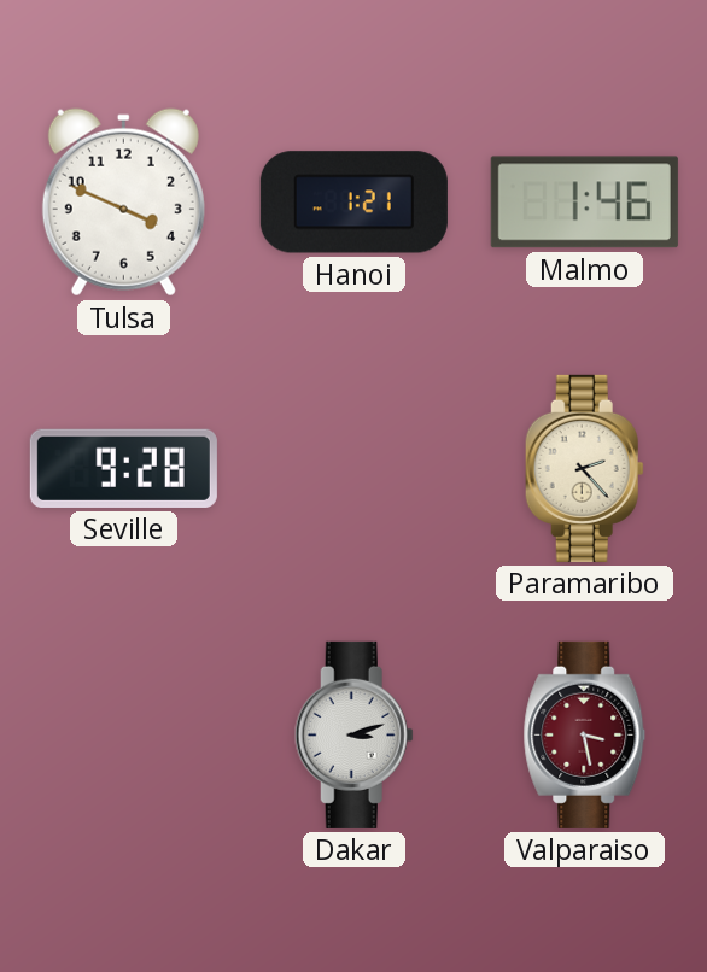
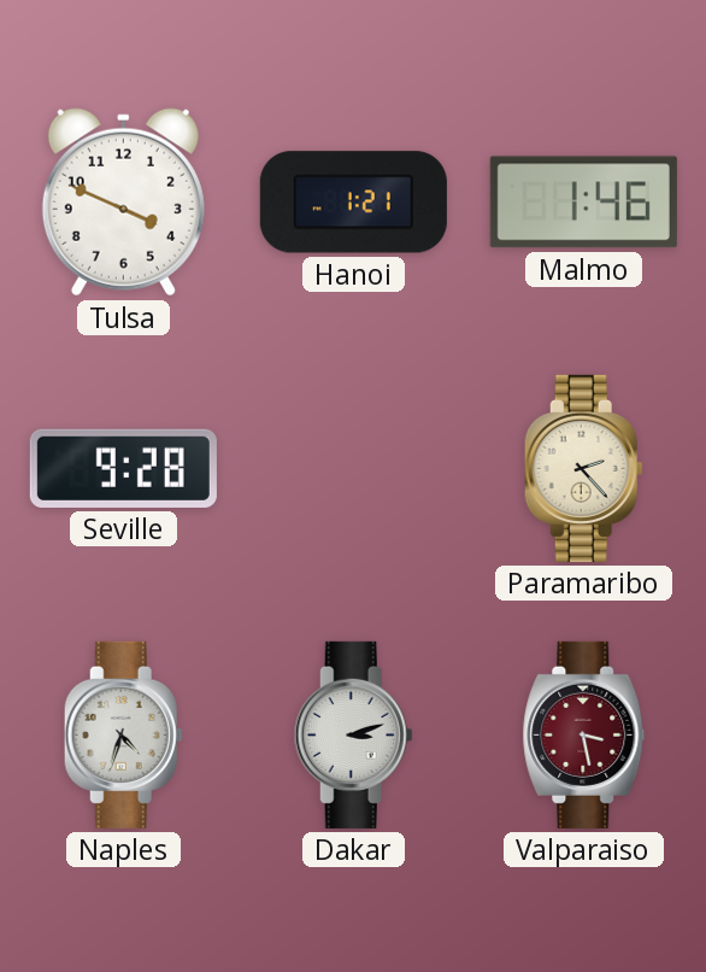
Naples: none -> 4:33
